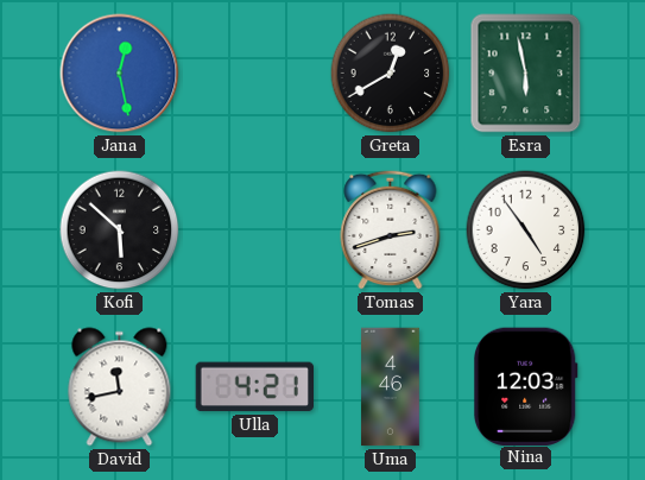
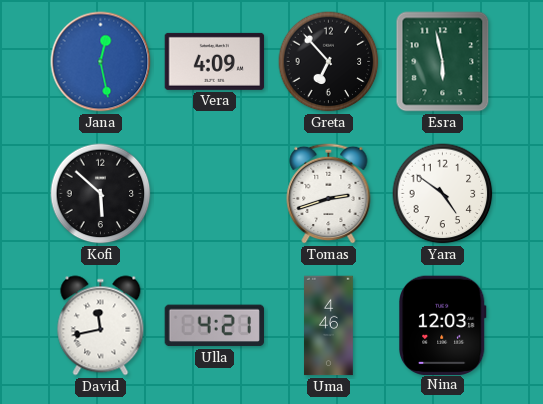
Vera: none -> 4:09
Greta: 12:40 -> 6:53
Yara: 4:54 -> 4:51
